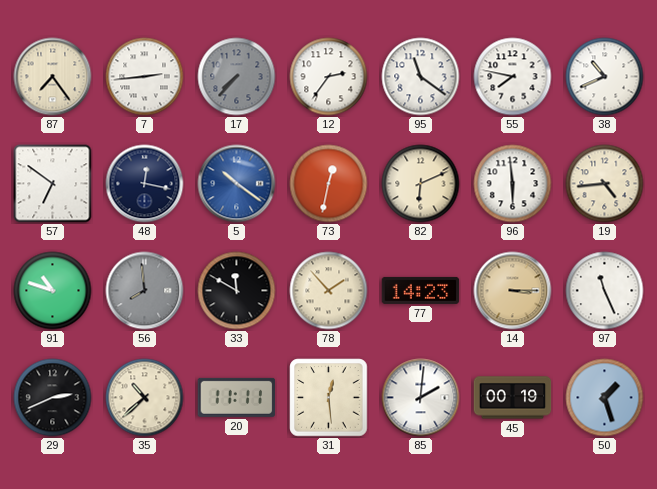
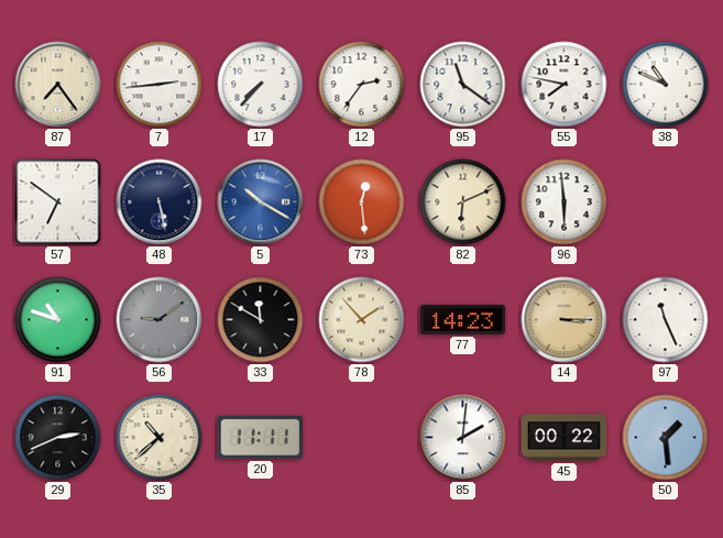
17 dial: grey -> white
38: 10:41 -> 10:49
48: 12:17 -> 5:28
5: 10:21 -> 10:20
73: 12:32 -> 12:29
19: 4:44 -> none
56: 7:59 -> 9:09
31: 12:29 -> none
45: 00:19 -> 00:22
50: 1:27 -> 1:29
